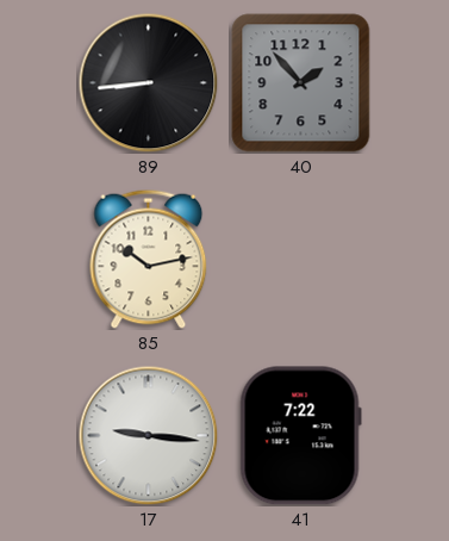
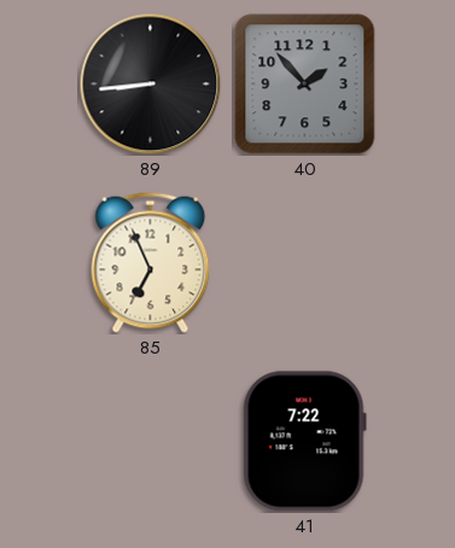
85: 10:13 -> 6:56
17: 9:16 -> none
